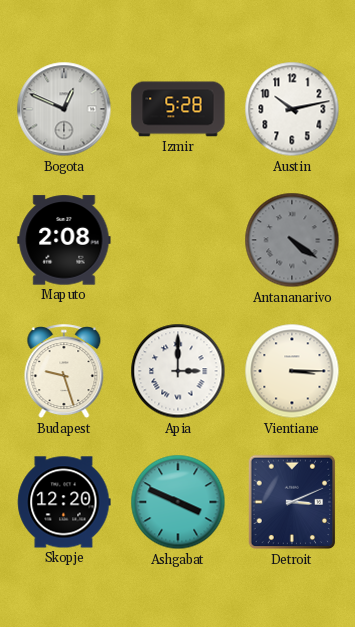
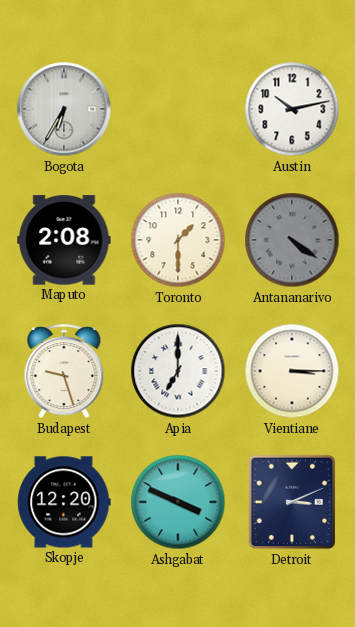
Bogota: 12:49 -> 6:35
Izmir: 5:28 -> none
Toronto: none -> 1:30
Apia: 3:00 -> 7:00
